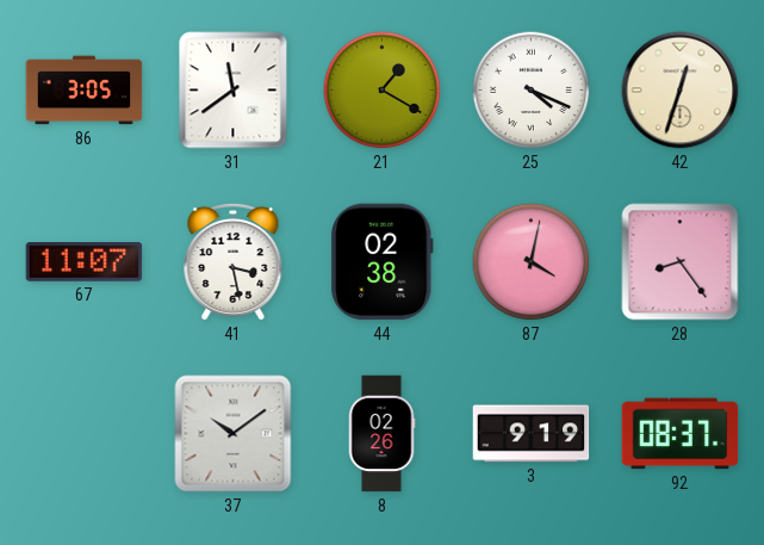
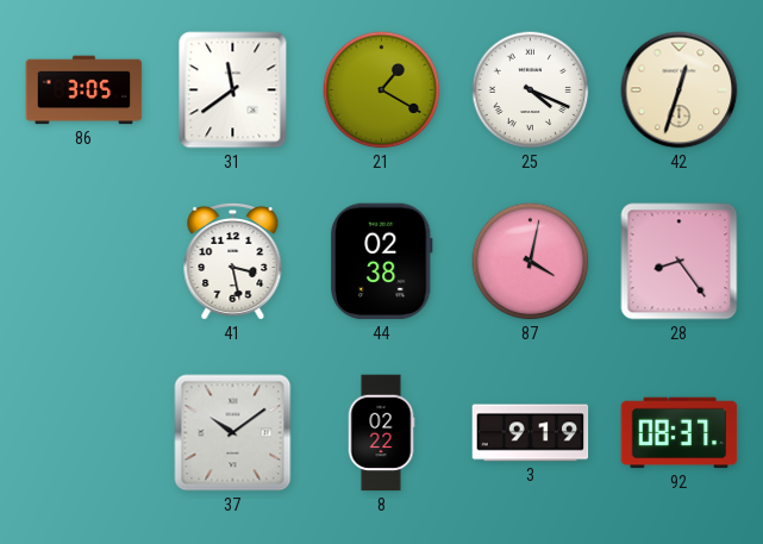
67: 11:07 -> none
8: 02:26 -> 02:22
